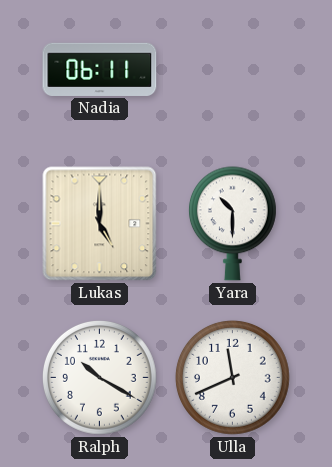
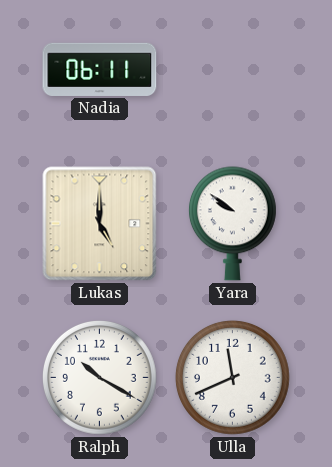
Yara: 10:30 -> 9:51
